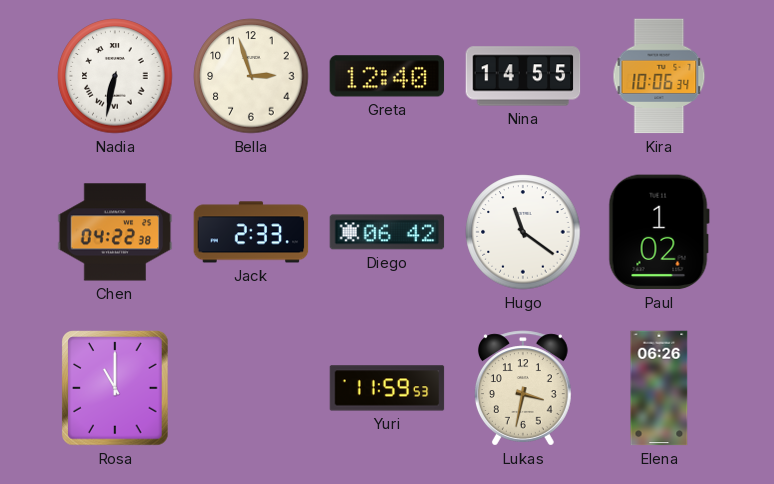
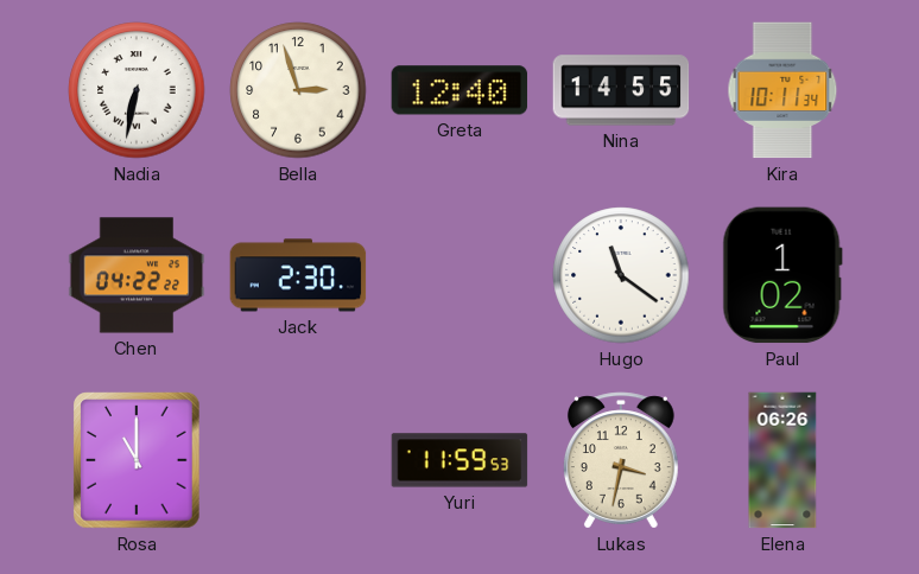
Kira: 10:06 -> 10:11
Chen: 04:22:38 -> 04:22:22
Jack: 2:33 -> 2:30
Diego: 06:42 -> none
